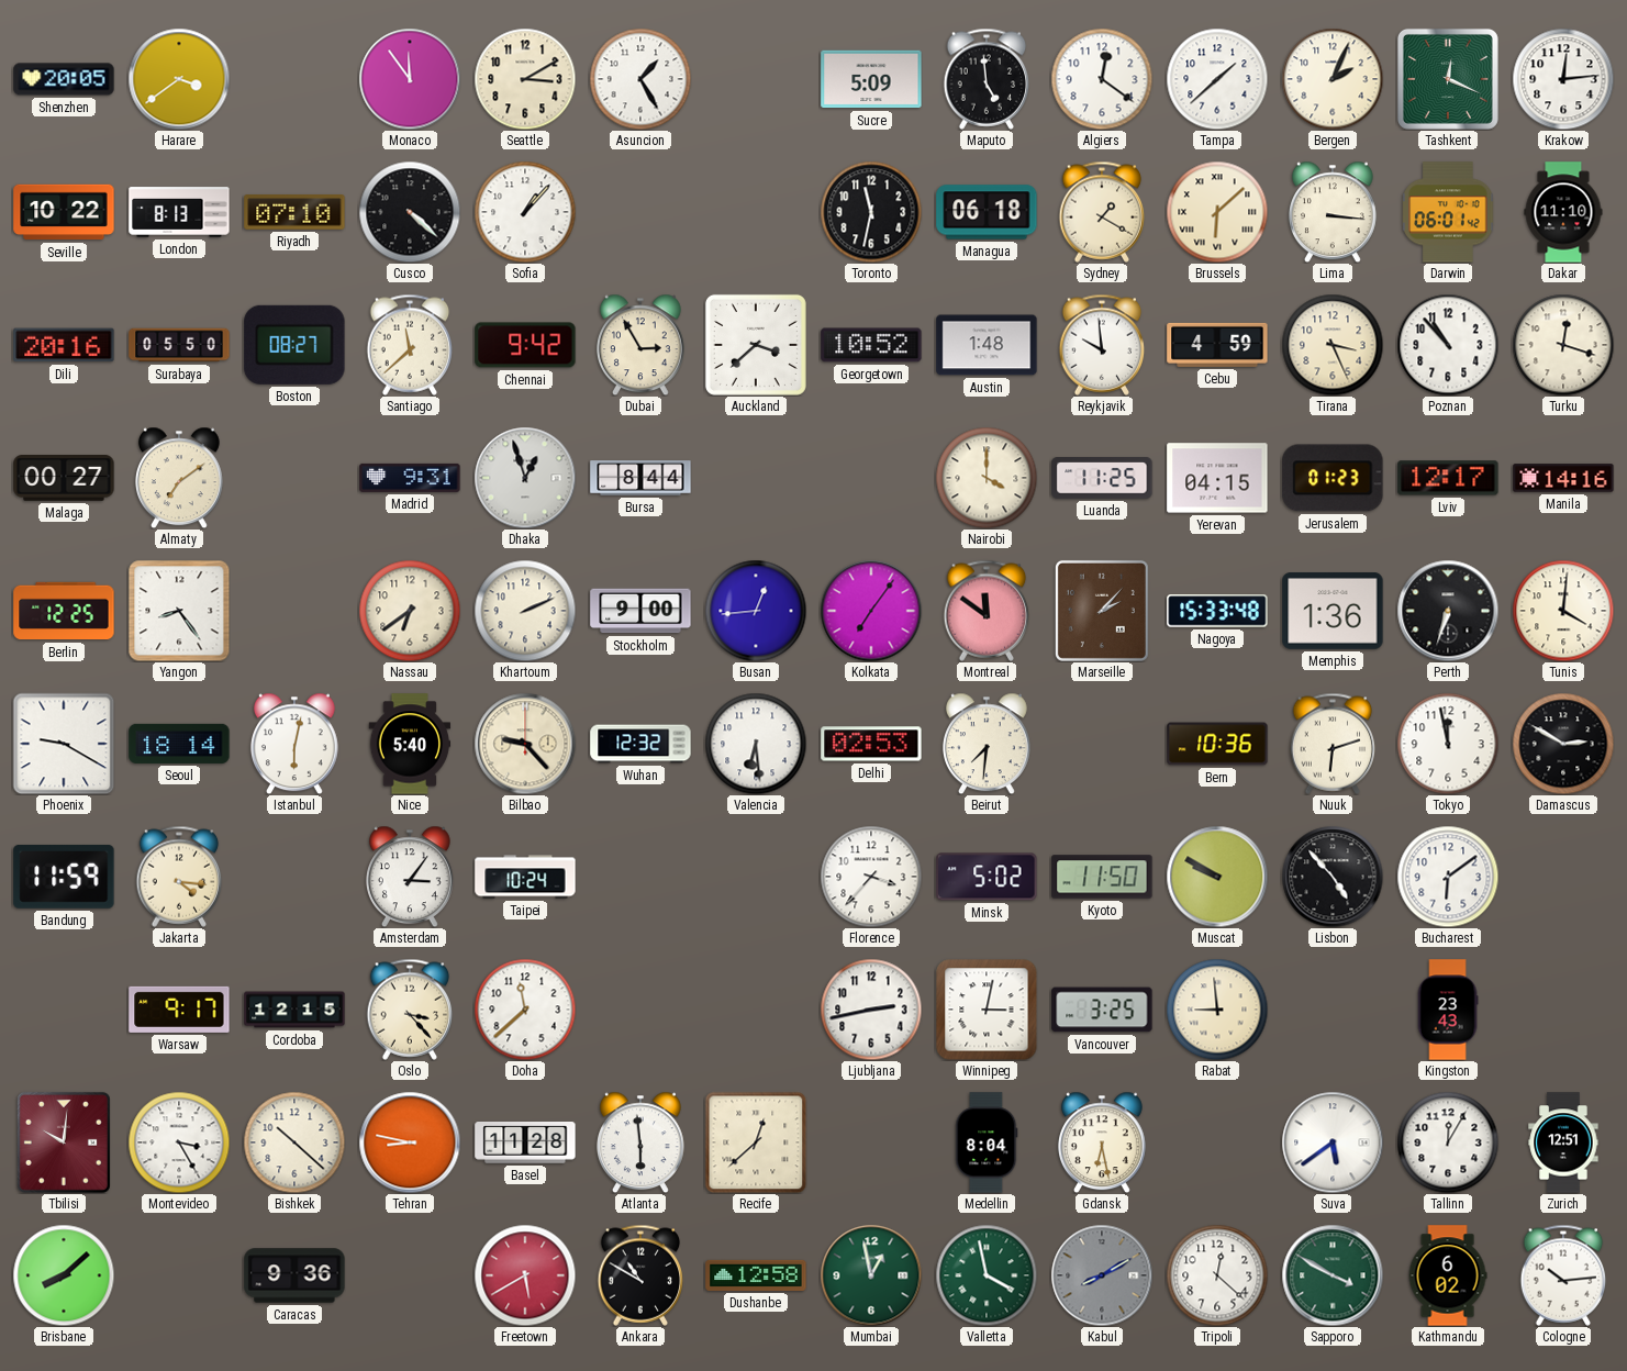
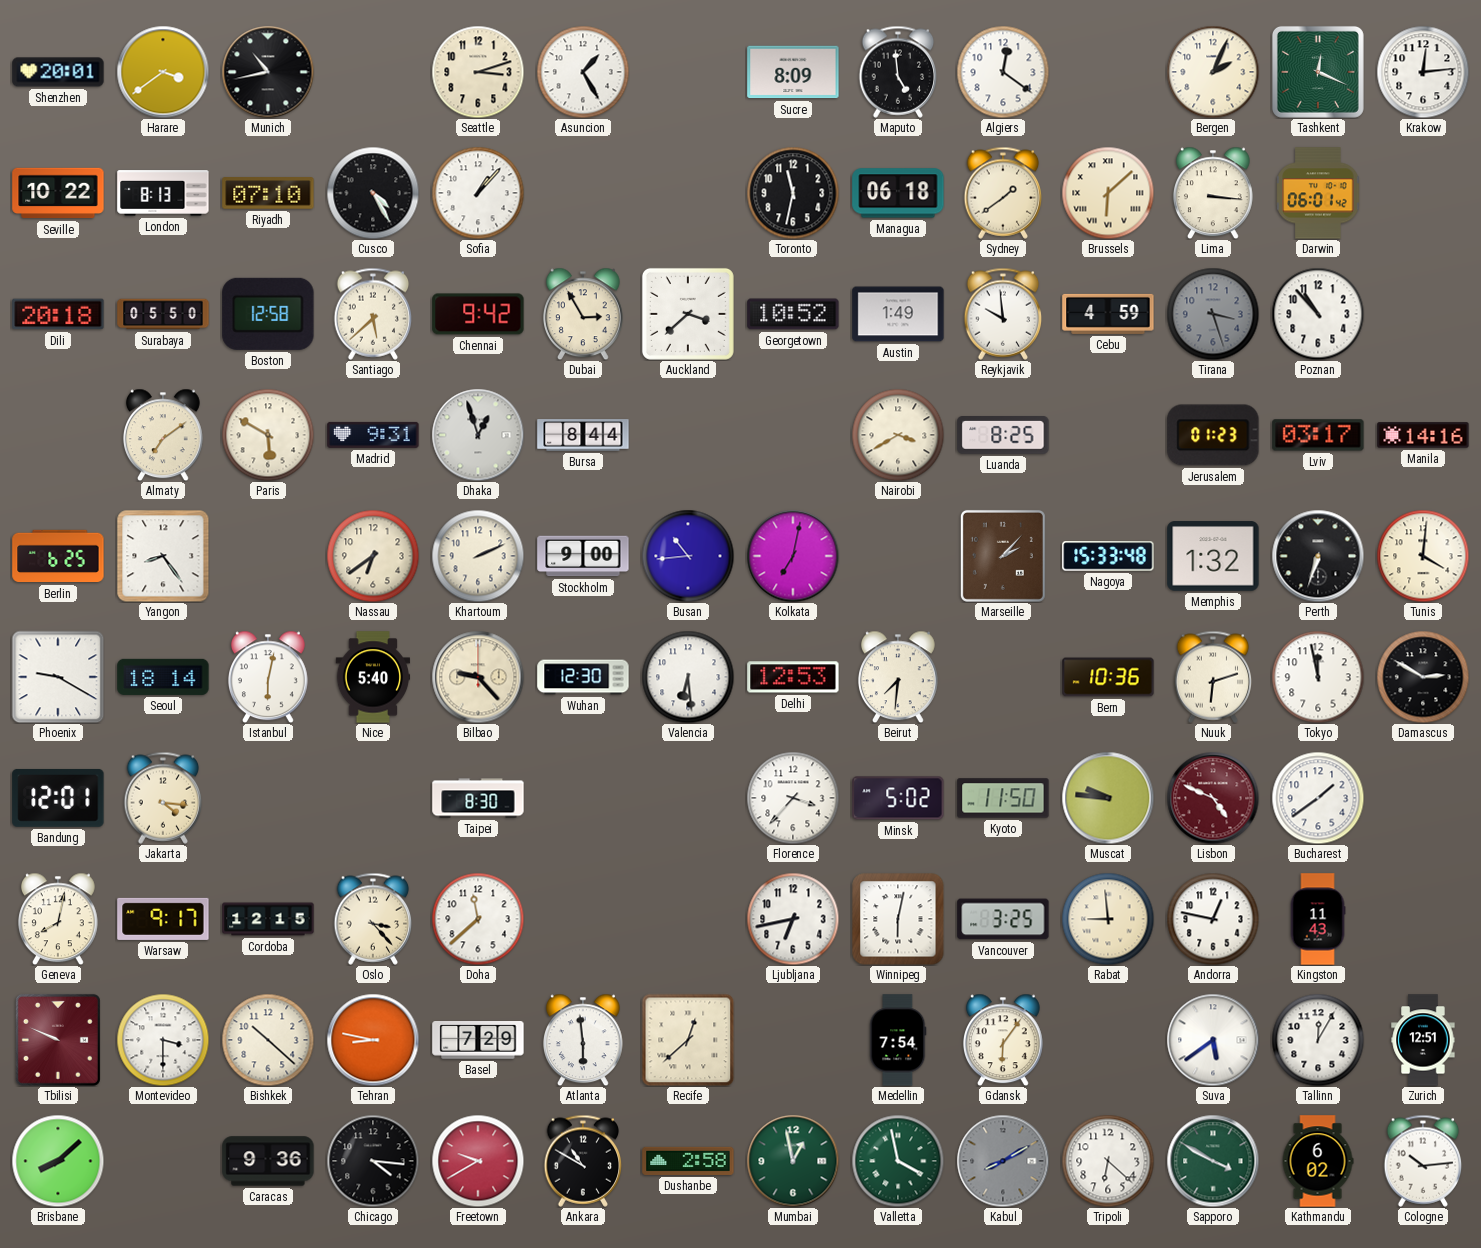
Shenzhen: 20:05 -> 20:01
Munich: none -> 10:43
Monaco: 11:54 -> none
Seattle: 3:10 -> 3:12
Sucre: 5:09 -> 8:09
Tampa: 1:38 -> none
Cusco: 4:22 -> 4:25
Sydney: 1:20 -> 1:39
Dakar: 11:10 -> none
Dili: 20:16 -> 20:18
Boston: 08:27 -> 12:58
Santiago: 11:38 -> 5:38
Austin: 1:48 -> 1:49
Tirana: 3:26 -> 3:27
Tirana dial: cream -> grey
Turku: 12:18 -> none
Malaga: 00:27 -> none
Paris: none -> 5:50
Nairobi: 4:00 -> 3:40
Luanda: 11:25 -> 8:25
Yerevan: 04:15 -> none
Lviv: 12:17 -> 03:17
Berlin: 12:25 -> 6:25
Busan: 12:44 -> 10:44
Kolkata: 7:06 -> 7:02
Montreal: 11:51 -> none
Memphis: 1:36 -> 1:32
Wuhan: 12:32 -> 12:30
Delhi: 02:53 -> 12:53
Bandung: 11:59 -> 12:01
Amsterdam: 3:06 -> none
Taipei: 10:24 -> 8:30
Muscat: 9:50 -> 9:46
Lisbon: 4:53 -> 4:49
Lisbon dial: black -> burgundy
Bucharest: 6:09 -> 1:39
Geneva: none -> 8:02
Ljubljana: 2:43 -> 6:43
Winnipeg: 3:02 -> 6:02
Andorra: none -> 12:47
Kingston: 23:43 -> 11:43
Tbilisi: 10:01 -> 9:49
Montevideo: 3:25 -> 3:30
Basel: 11:28 -> 7:29
Medellin: 8:04 -> 7:54
Gdansk: 6:28 -> 6:06
Chicago: none -> 4:16
Freetown: 5:40 -> 9:40
Dushanbe: 12:58 -> 2:58
Tripoli: 12:22 -> 6:22
